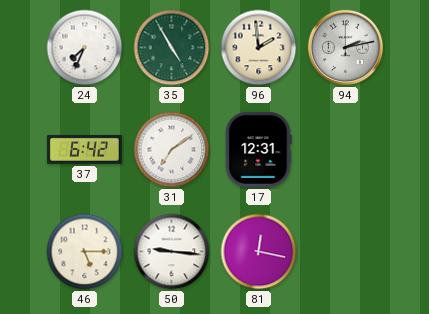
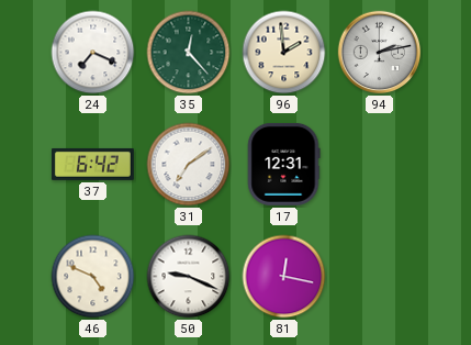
24: 7:34 -> 7:19
35: 4:55 -> 12:23
46: 5:15 -> 4:49
50: 9:16 -> 9:19
